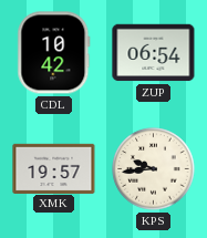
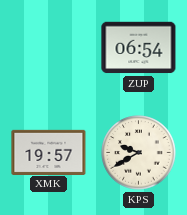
CDL: 10:42 -> none
KPS: 9:44 -> 9:40
